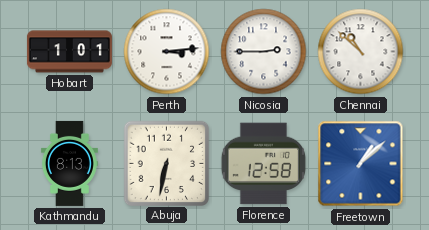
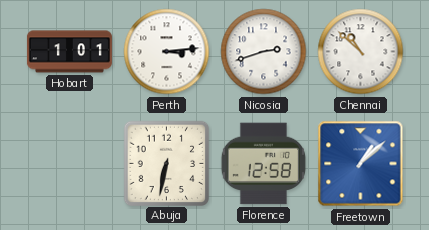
Nicosia: 2:45 -> 2:42
Kathmandu: 8:13 -> none
